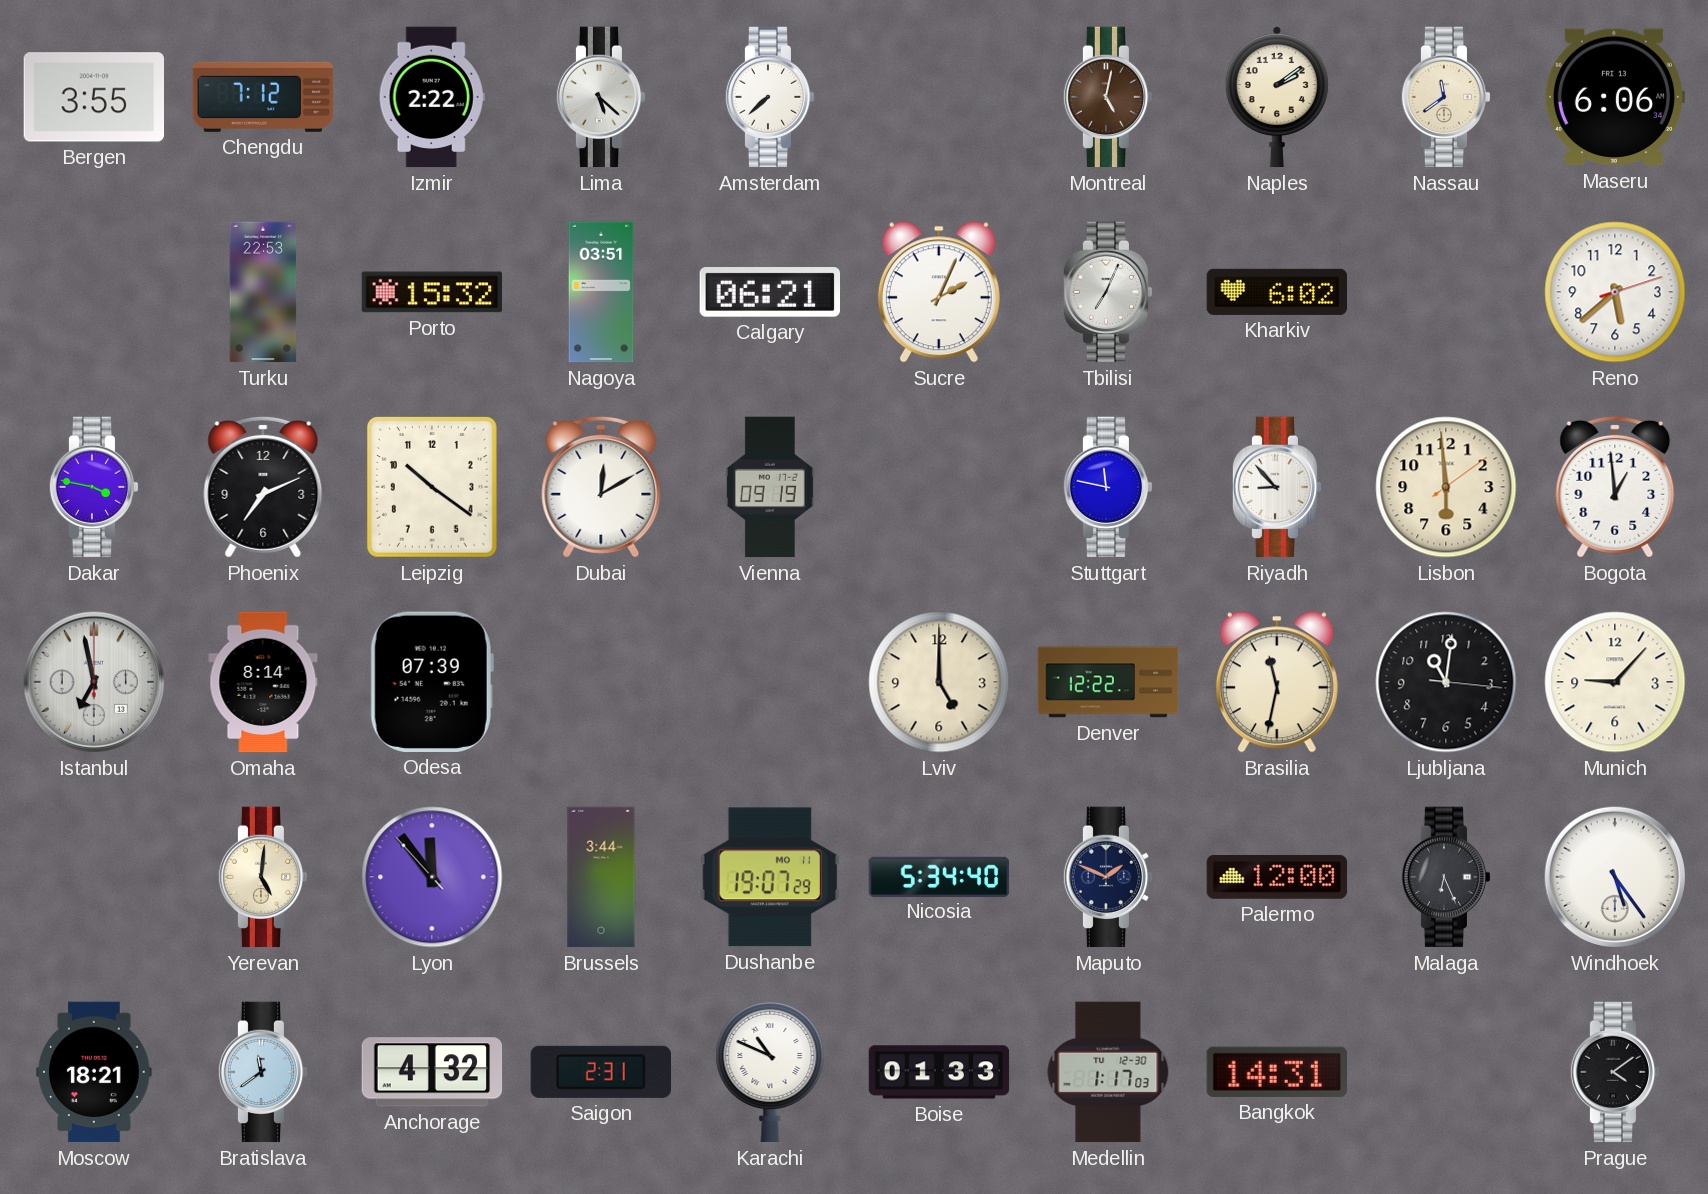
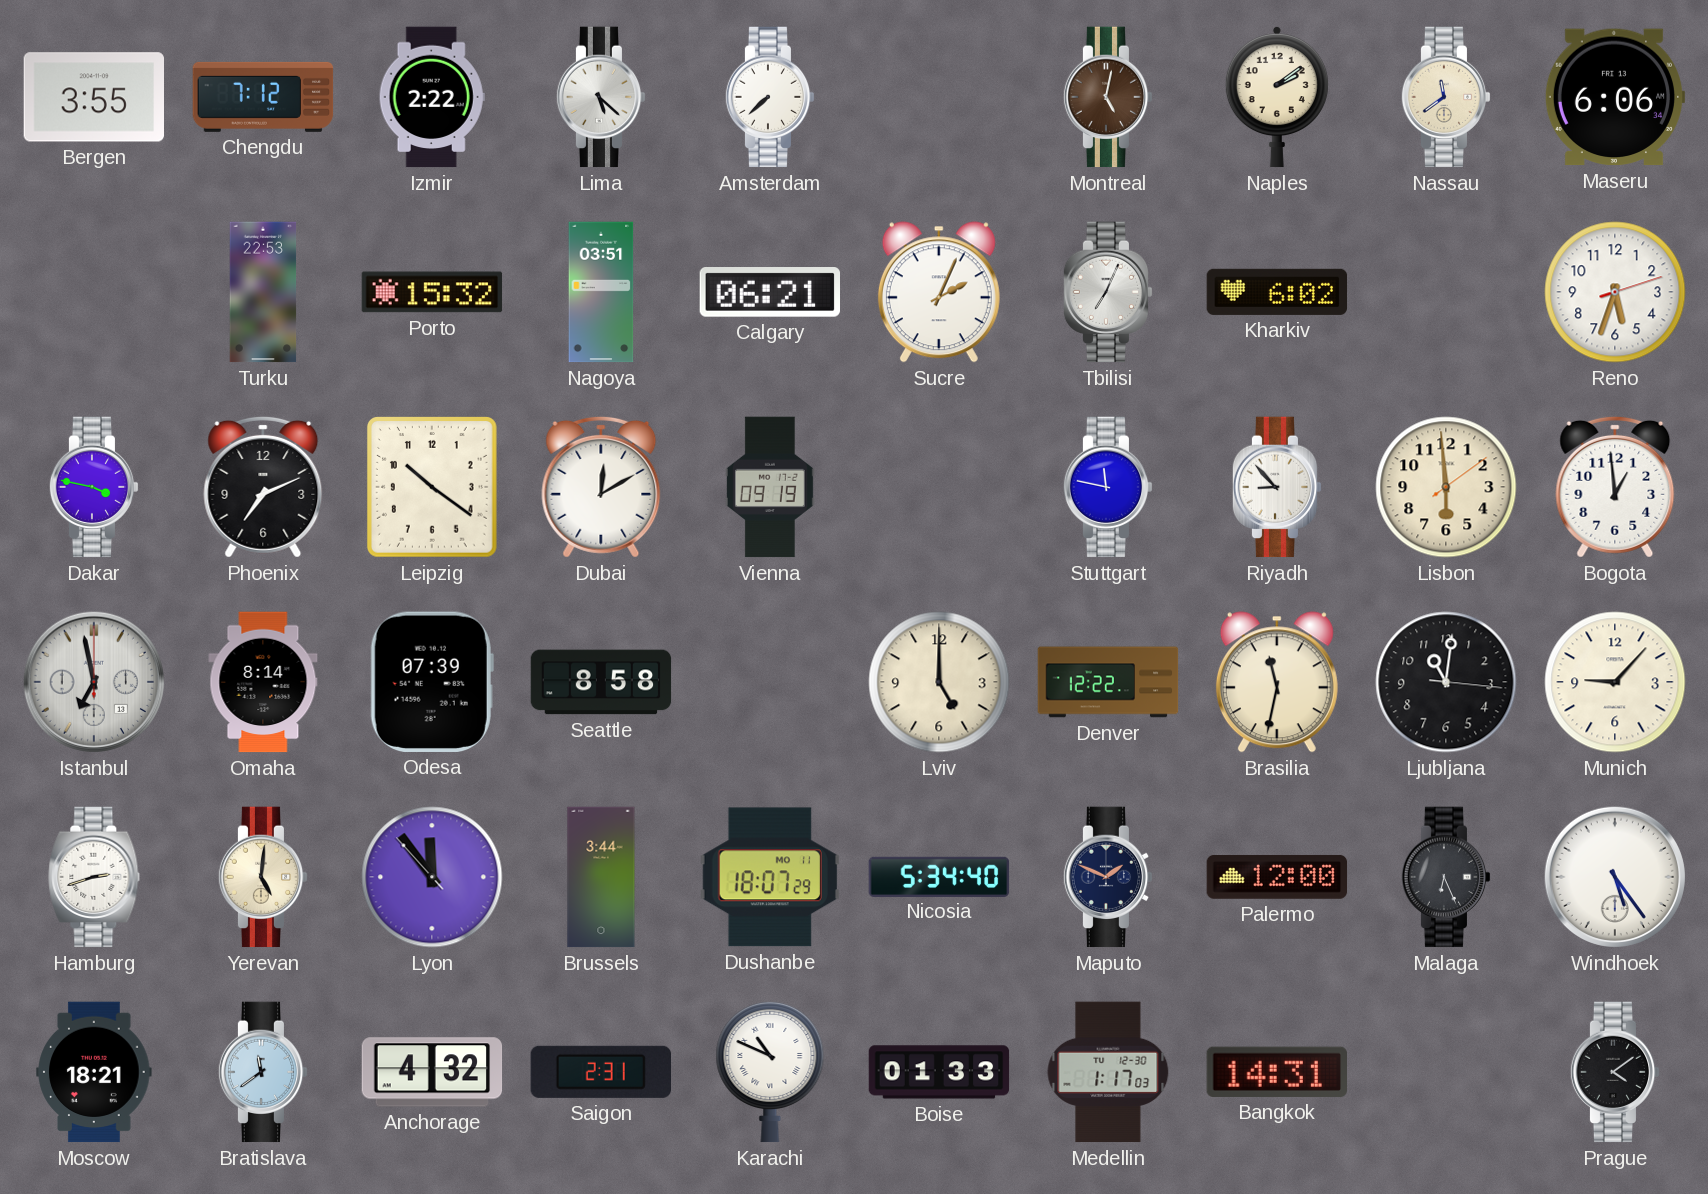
Reno: 5:38 -> 5:33
Seattle: none -> 8:58
Hamburg: none -> 2:42
Dushanbe: 19:07 -> 18:07
